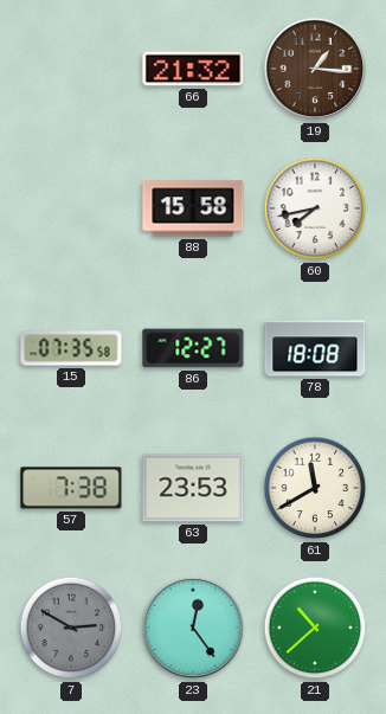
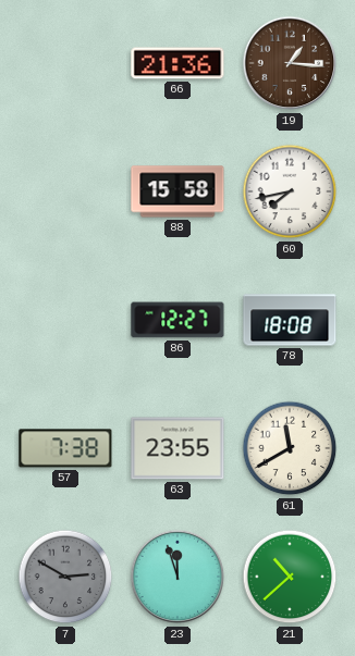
66: 21:32 -> 21:36
15: 07:35 -> none
63: 23:53 -> 23:55
23: 12:24 -> 11:57
